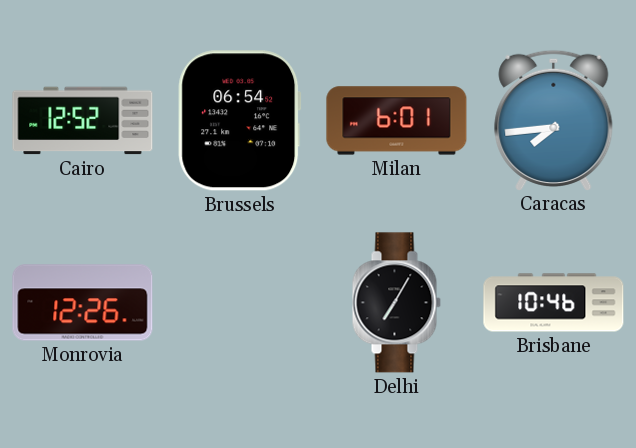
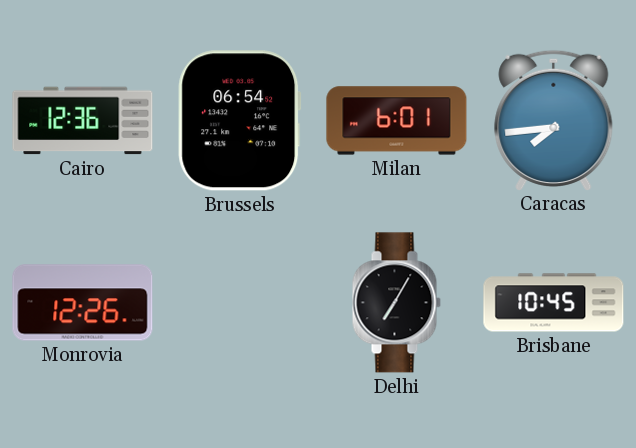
Cairo: 12:52 -> 12:36
Brisbane: 10:46 -> 10:45
